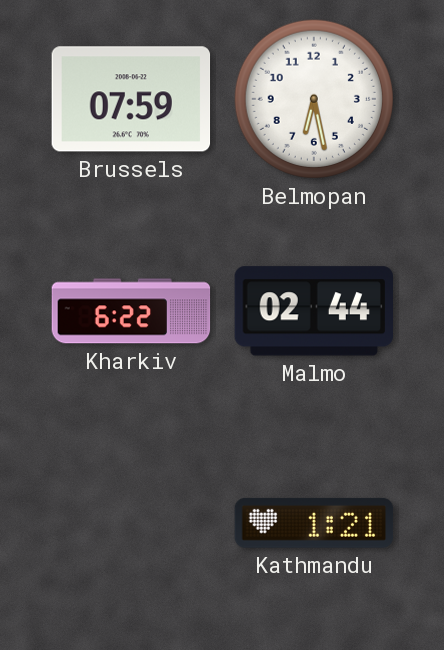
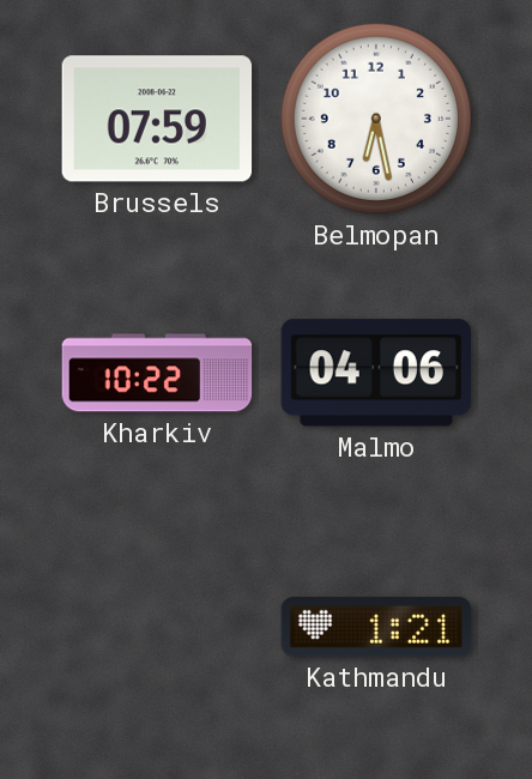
Kharkiv: 6:22 -> 10:22
Malmo: 02:44 -> 04:06
